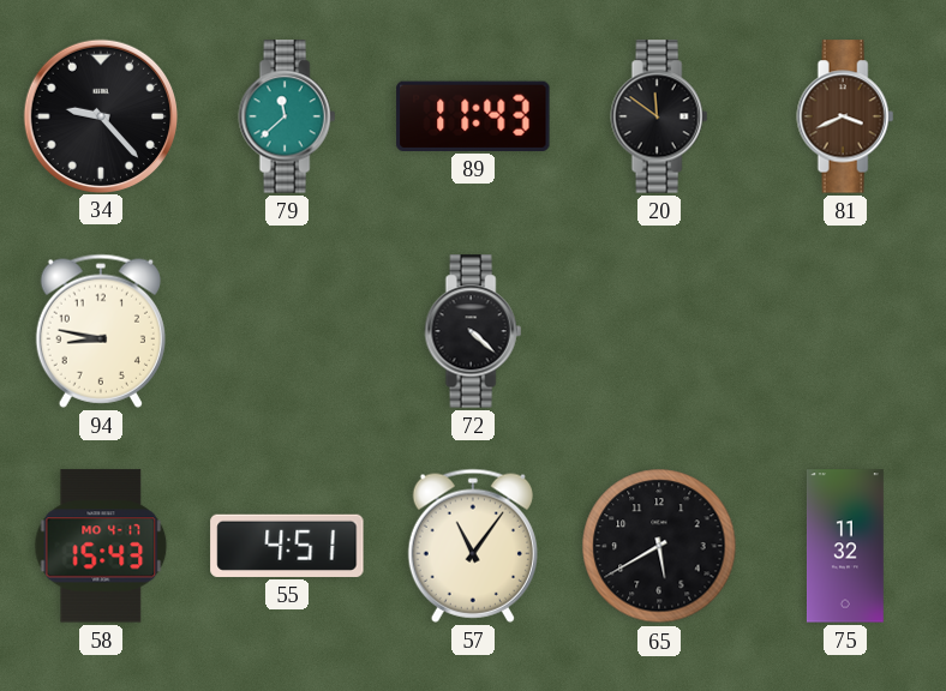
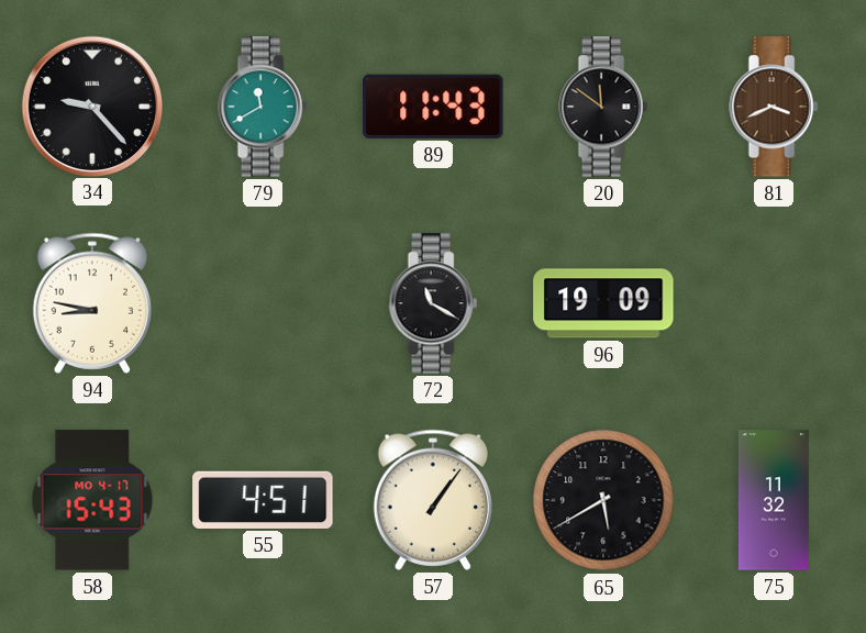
79: 11:38 -> 11:40
72: 4:22 -> 11:20
96: none -> 19:09
57: 11:06 -> 1:06
